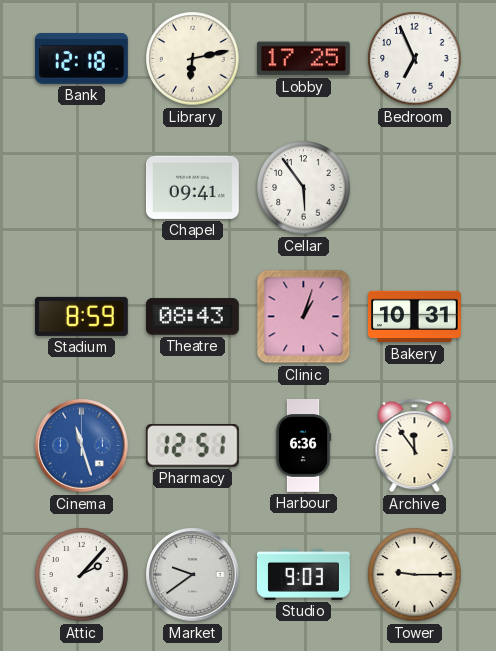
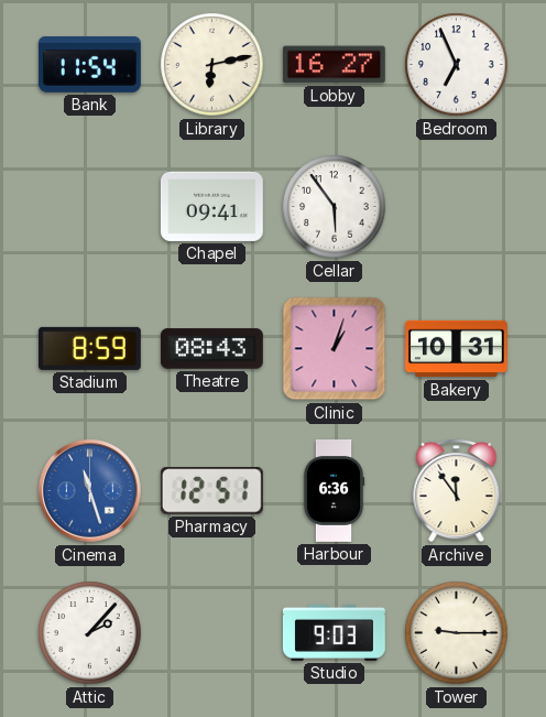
Bank: 12:18 -> 11:54
Lobby: 17:25 -> 16:27
Market: 9:39 -> none
